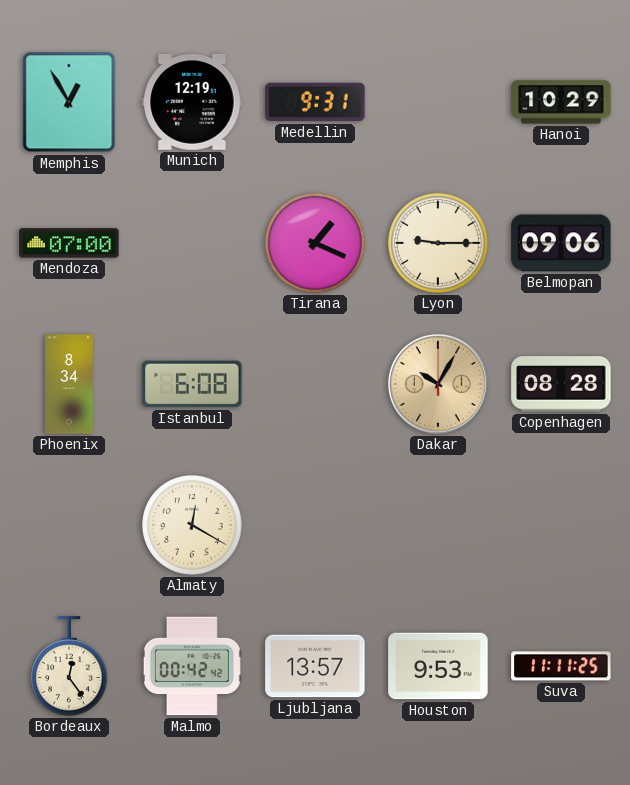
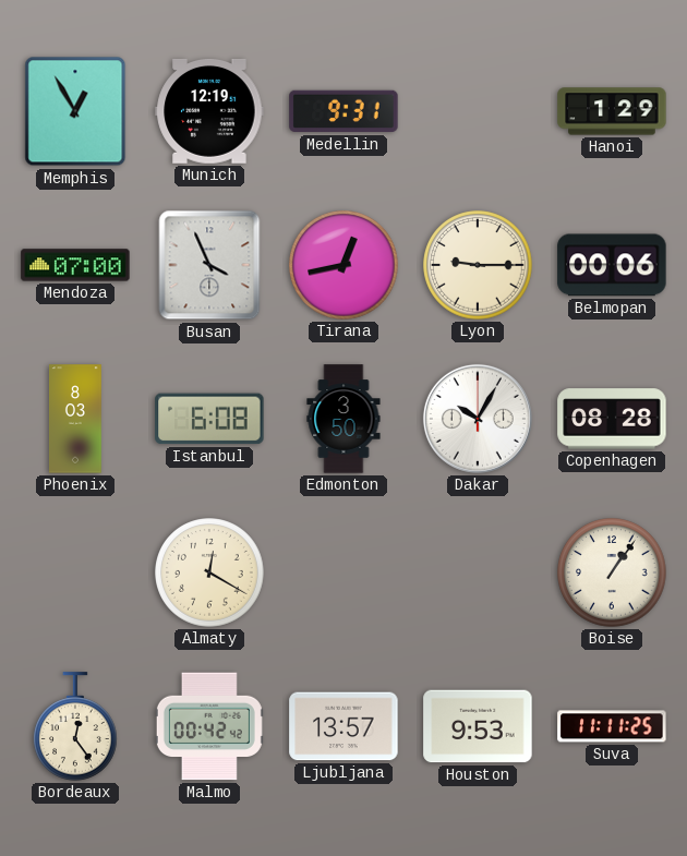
Hanoi: 10:29 -> 1:29
Busan: none -> 3:56
Tirana: 1:19 -> 12:43
Belmopan: 09:06 -> 00:06
Phoenix: 8:34 -> 8:03
Edmonton: none -> 3:50
Dakar dial: champagne -> white
Boise: none -> 1:06
